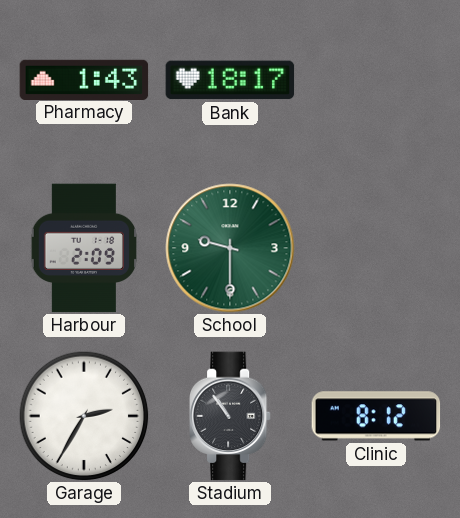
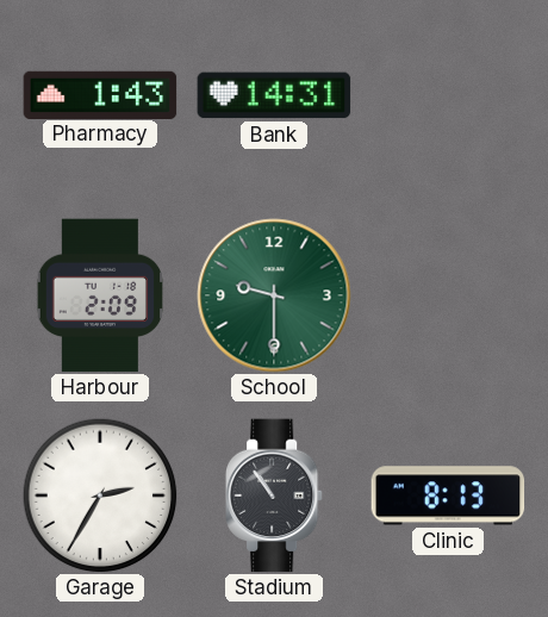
Bank: 18:17 -> 14:31
Clinic: 8:12 -> 8:13
